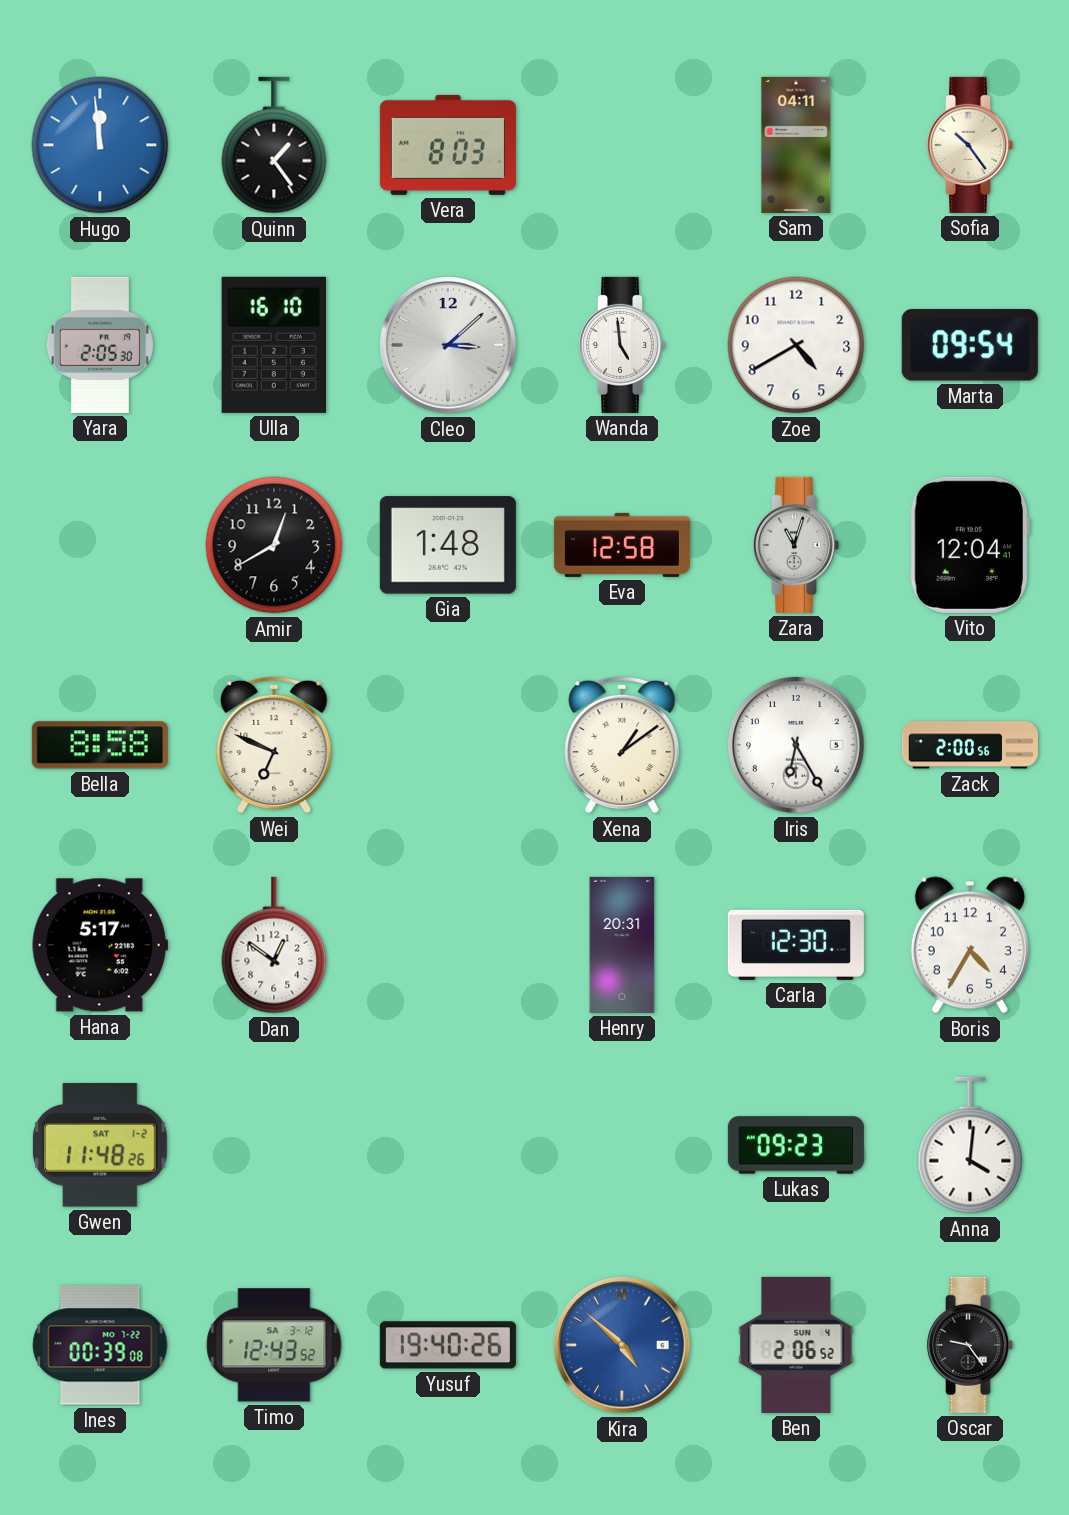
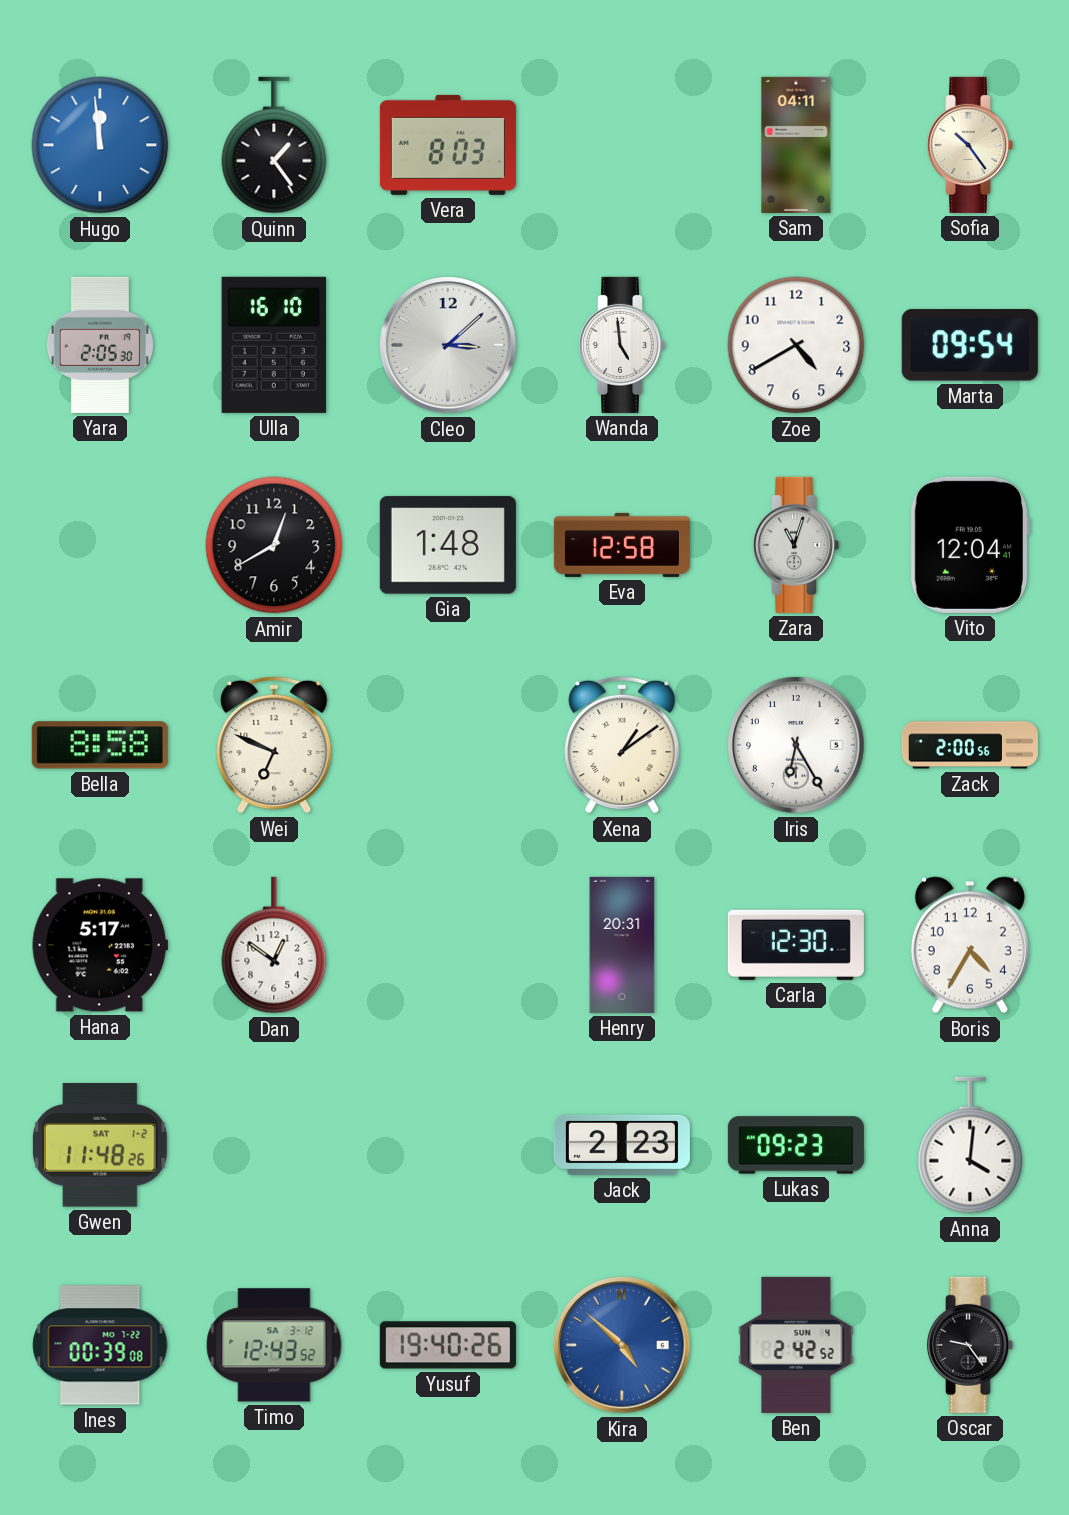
Jack: none -> 2:23
Ben: 2:06 -> 2:42
